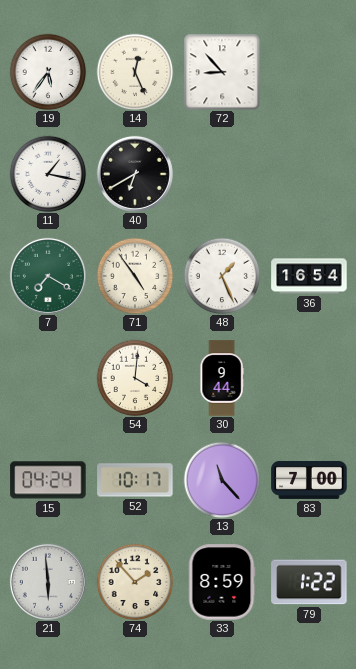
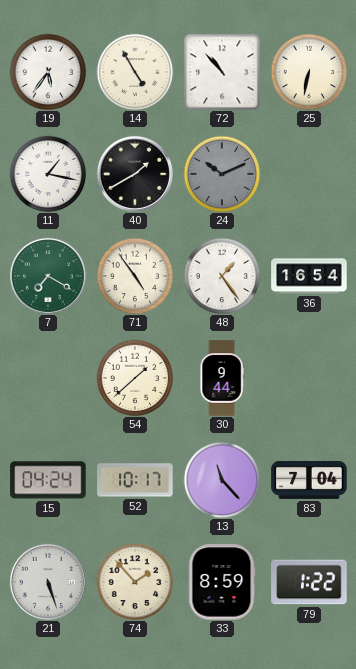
14: 12:26 -> 4:55
72: 8:53 -> 10:53
25: none -> 6:32
40: 6:40 -> 1:40
24: none -> 10:11
48: 1:26 -> 1:24
54: 4:01 -> 1:38
83: 7:00 -> 7:04
21: 5:59 -> 5:27
